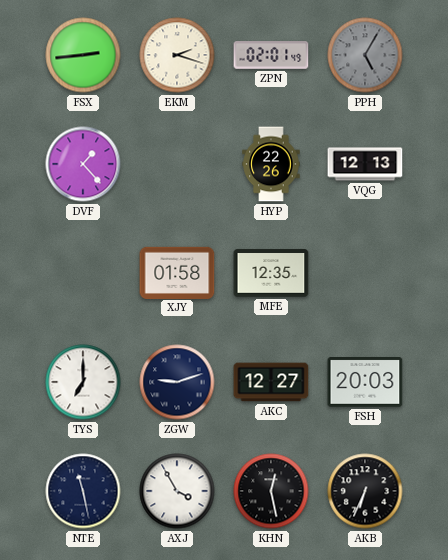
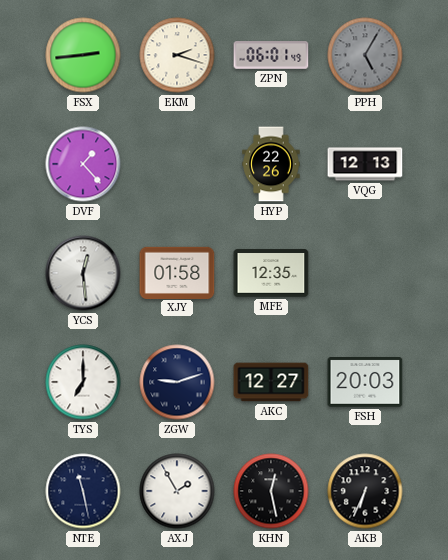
ZPN: 02:01 -> 06:01
YCS: none -> 12:29
AXJ: 3:55 -> 1:55
